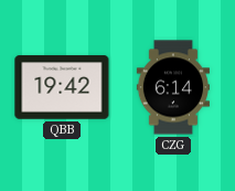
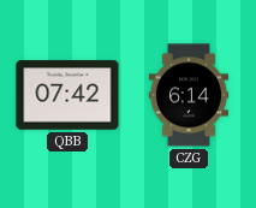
QBB: 19:42 -> 07:42
